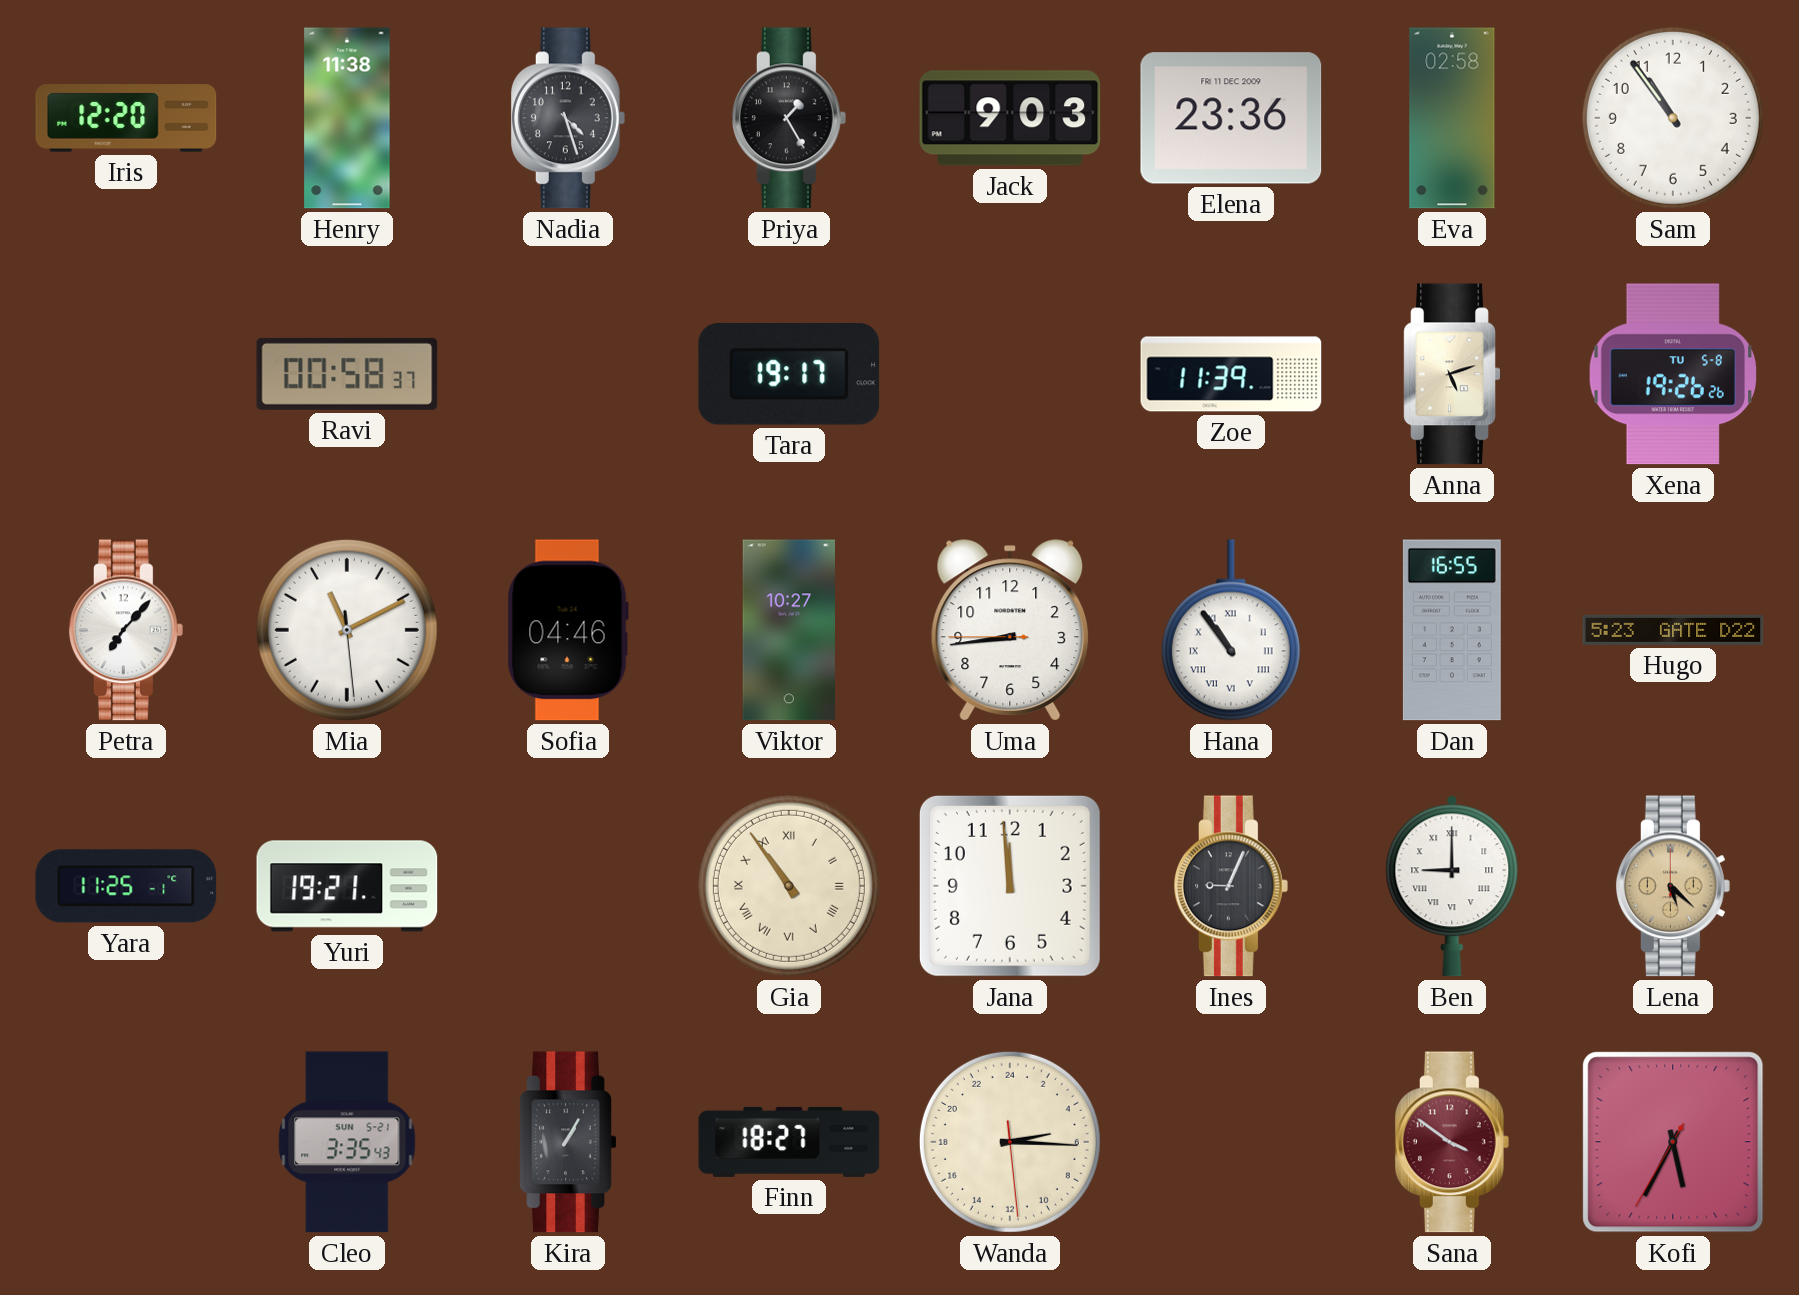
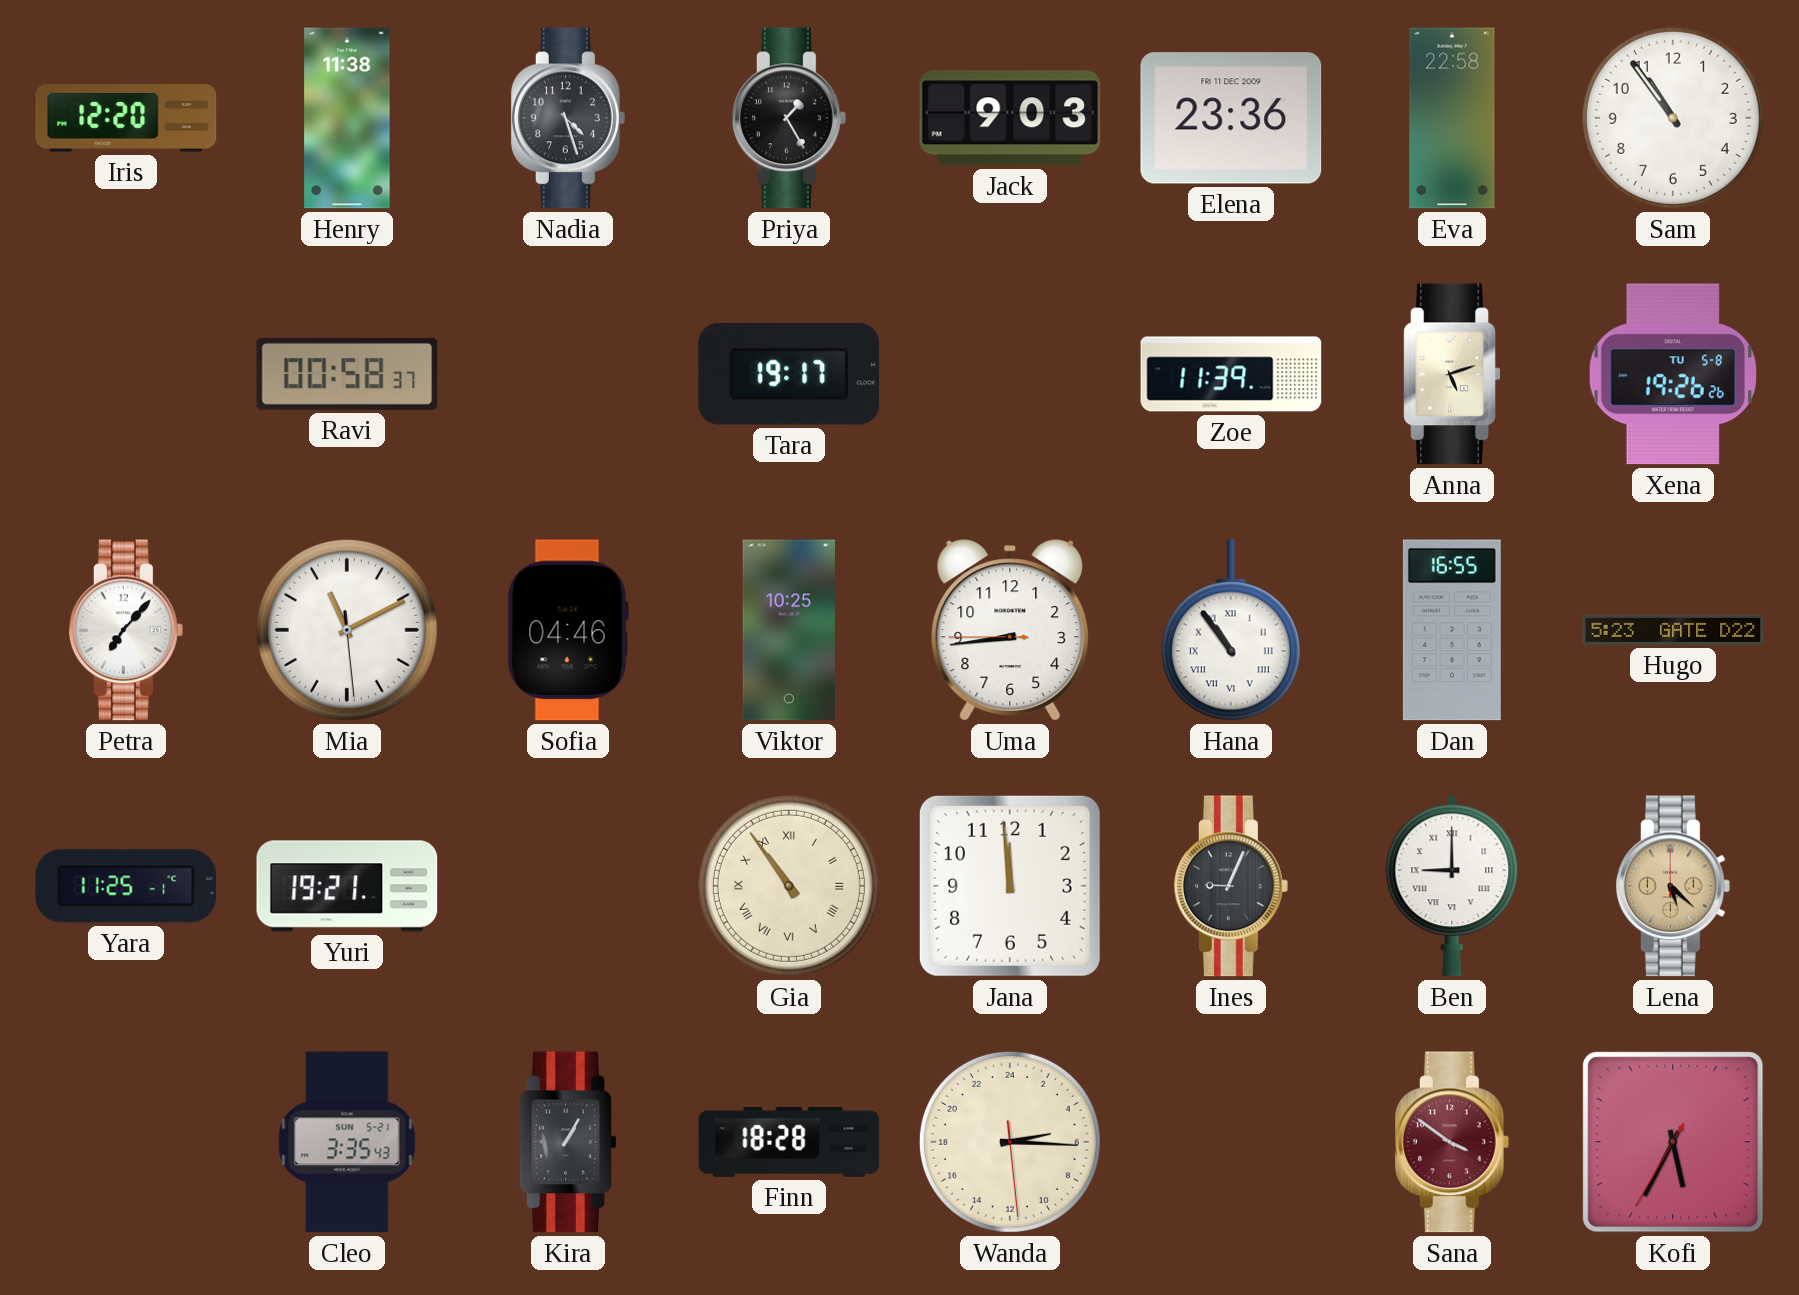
Eva: 02:58 -> 22:58
Viktor: 10:27 -> 10:25
Finn: 18:27 -> 18:28
